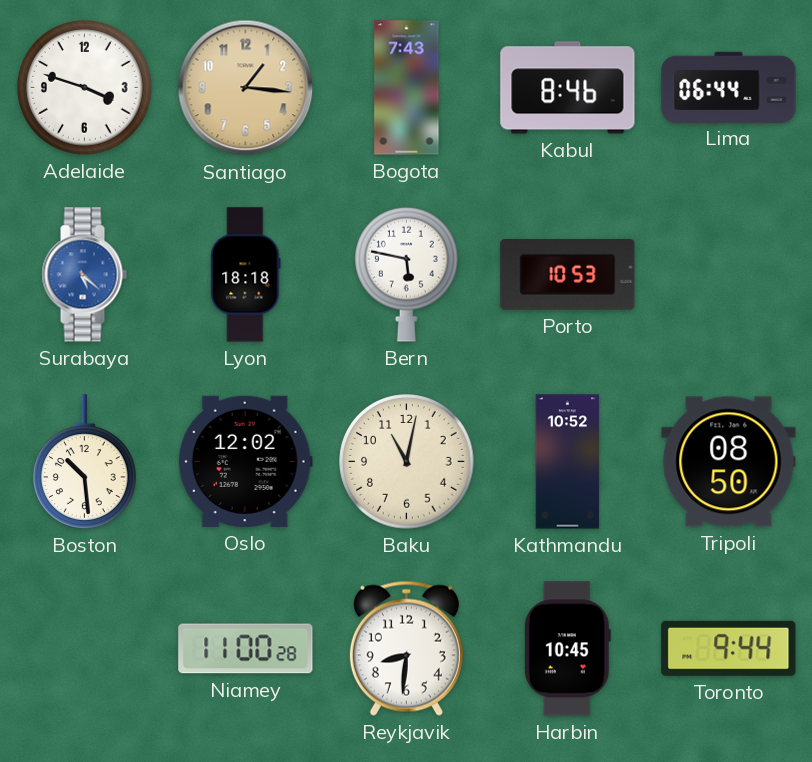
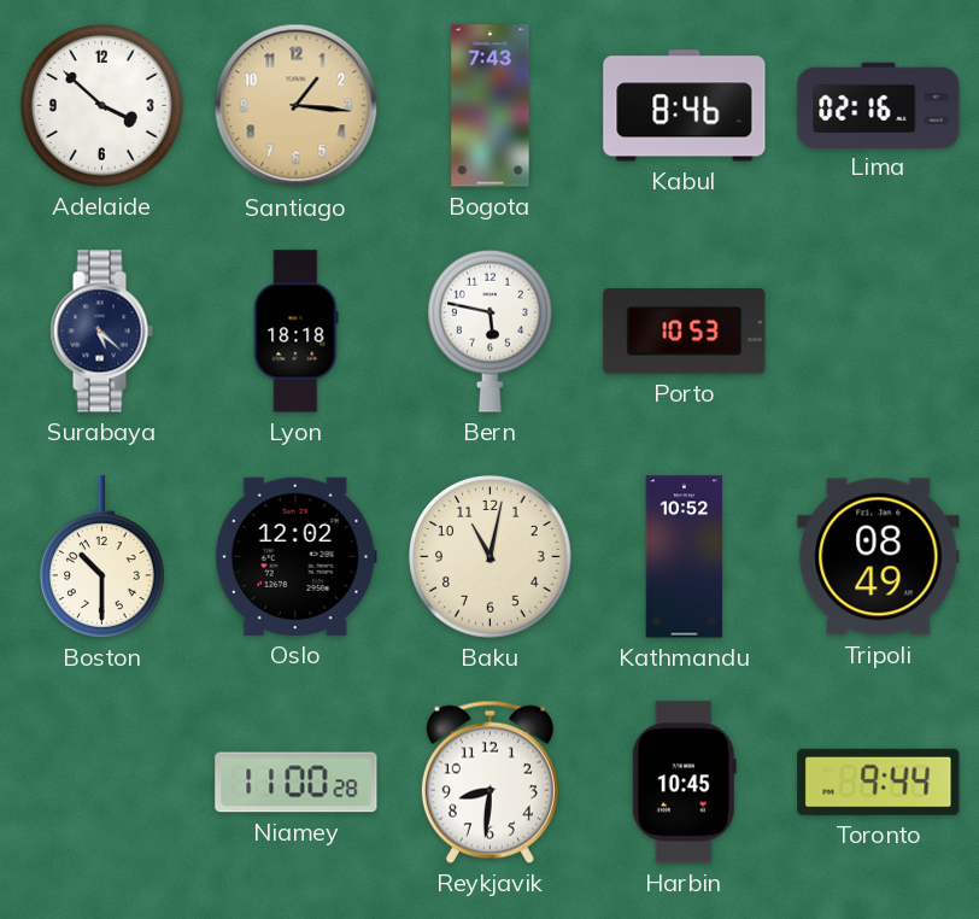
Adelaide: 3:48 -> 3:52
Lima: 06:44 -> 02:16
Surabaya dial: blue -> navy
Boston: 10:29 -> 10:30
Tripoli: 08:50 -> 08:49
